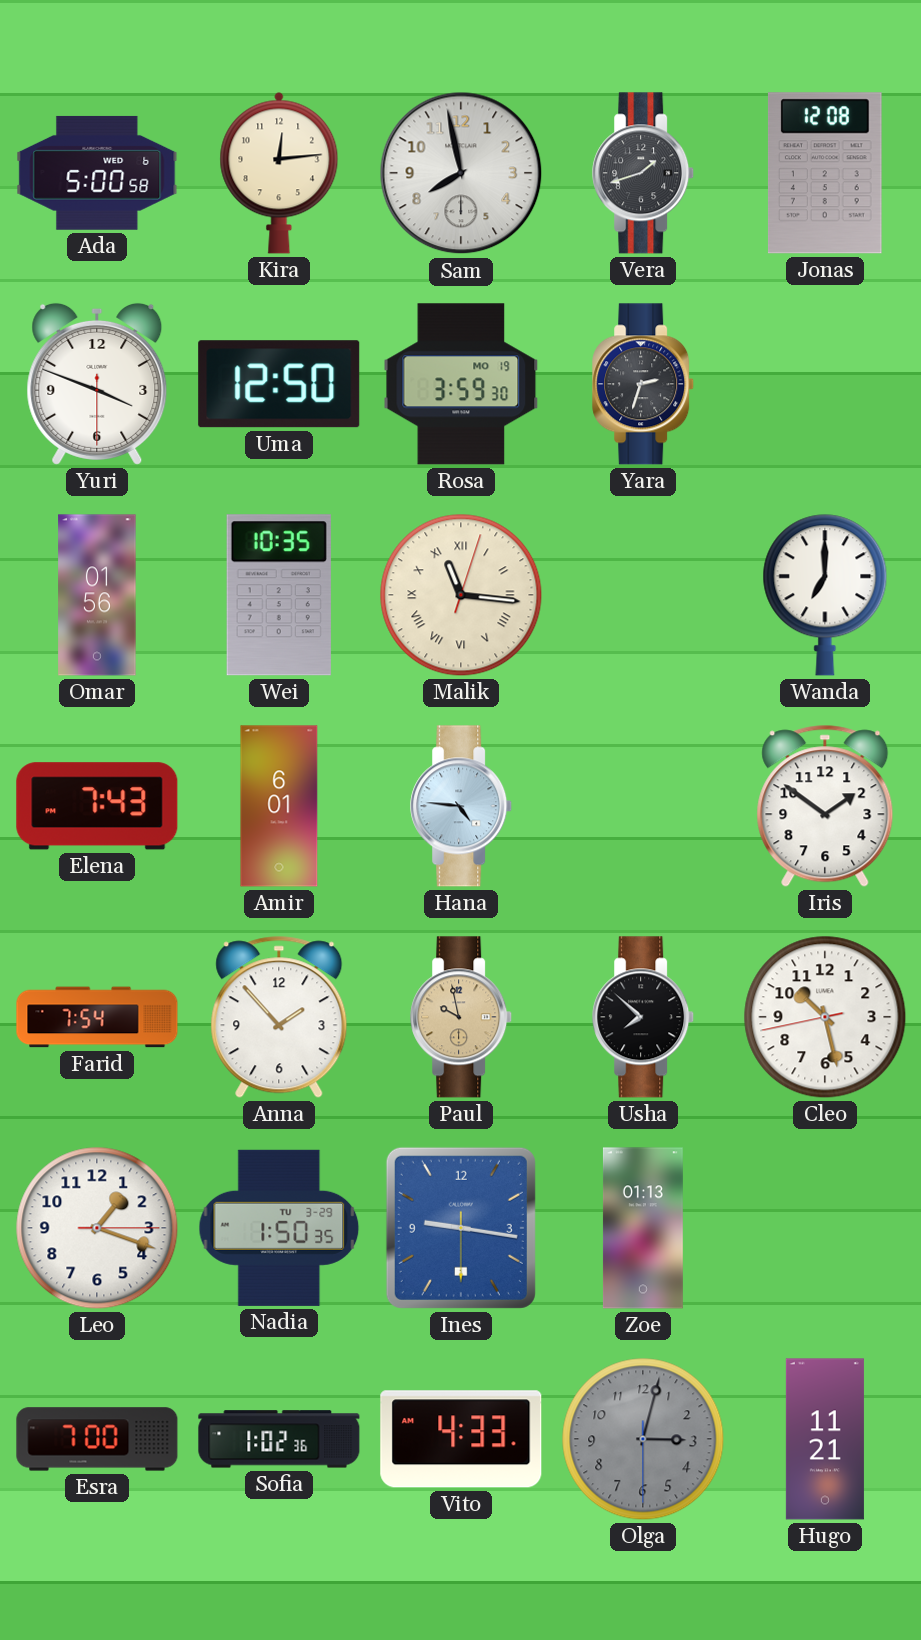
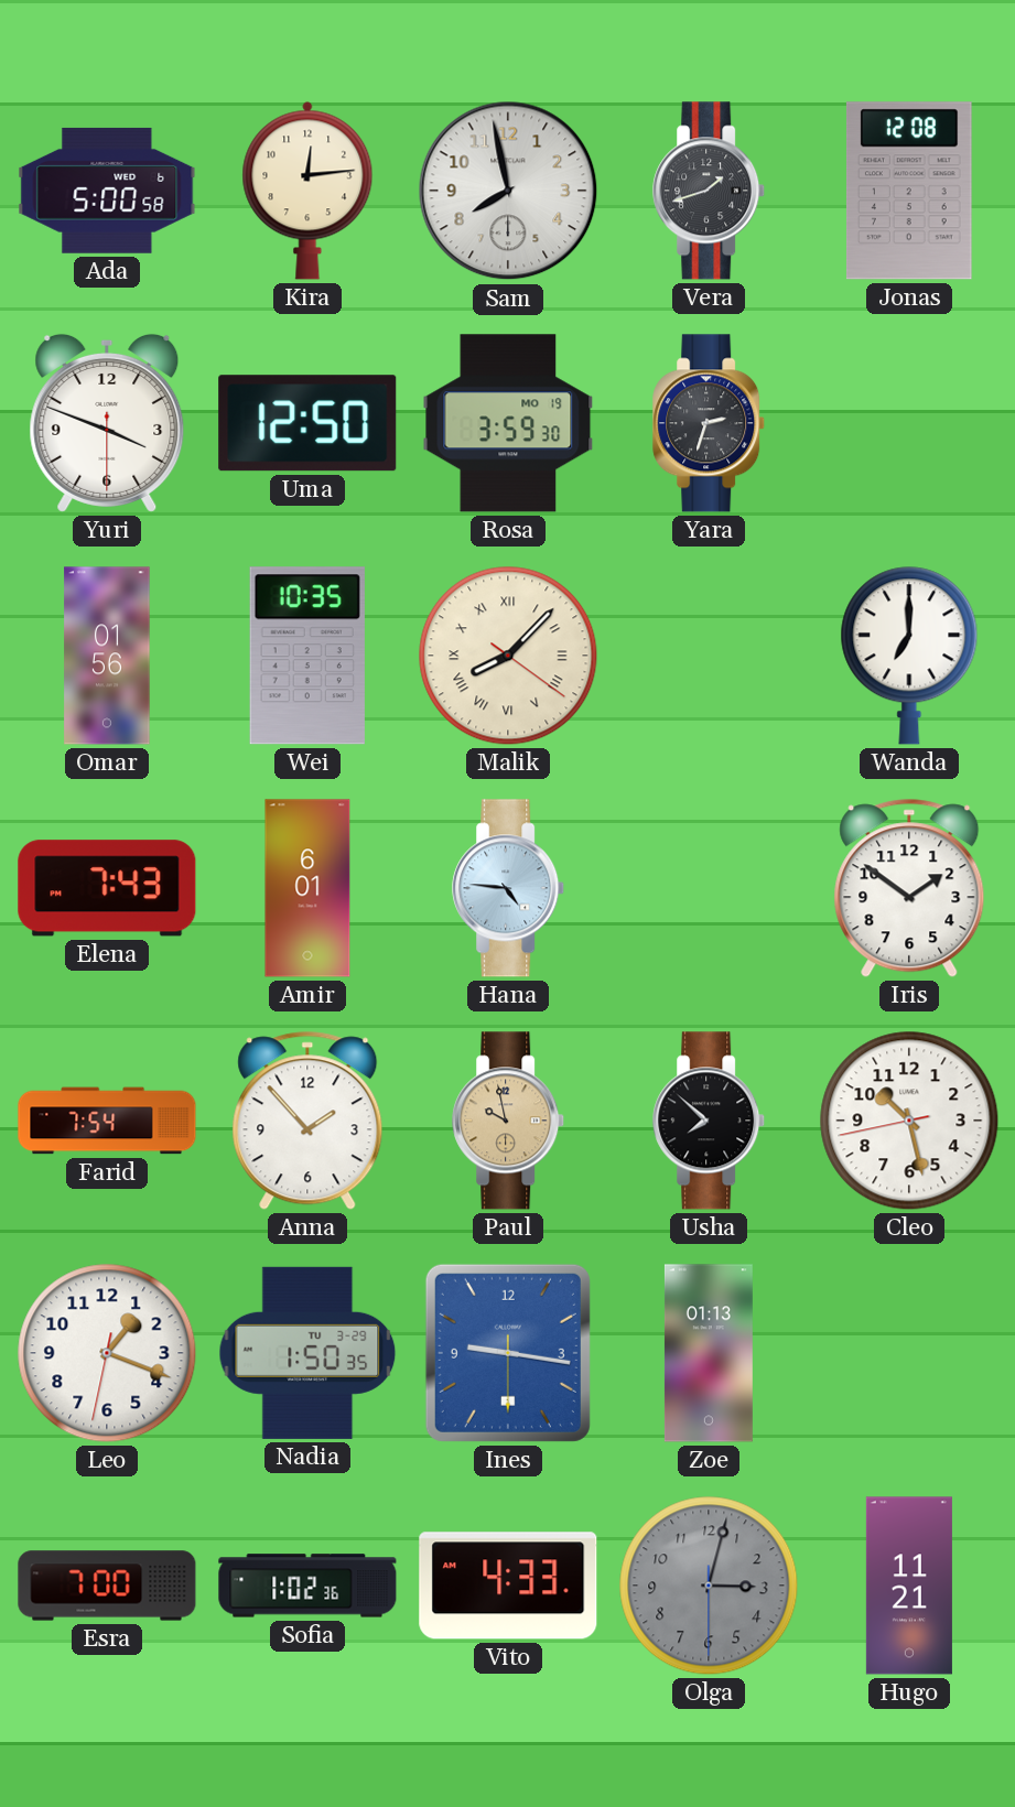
Malik: 11:16 -> 8:07
Leo: 1:18:15 -> 1:18:32
